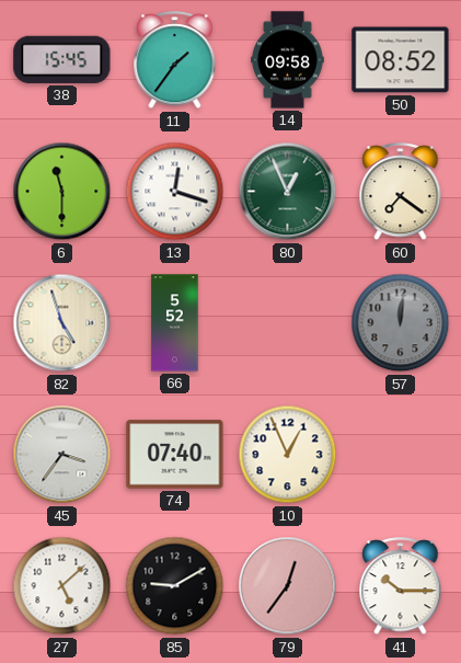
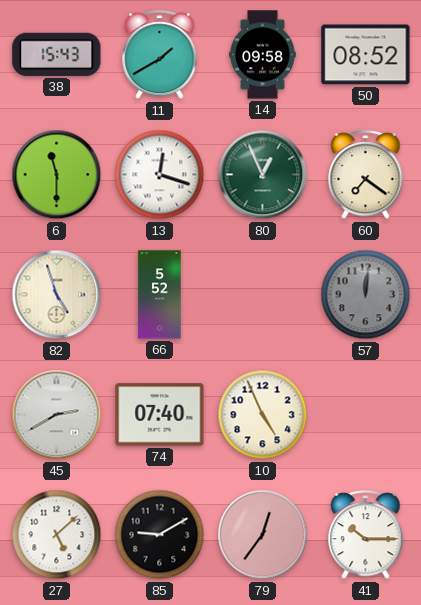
38: 15:45 -> 15:43
11: 1:36 -> 1:40
45: 3:36 -> 2:40
10: 12:56 -> 4:56
